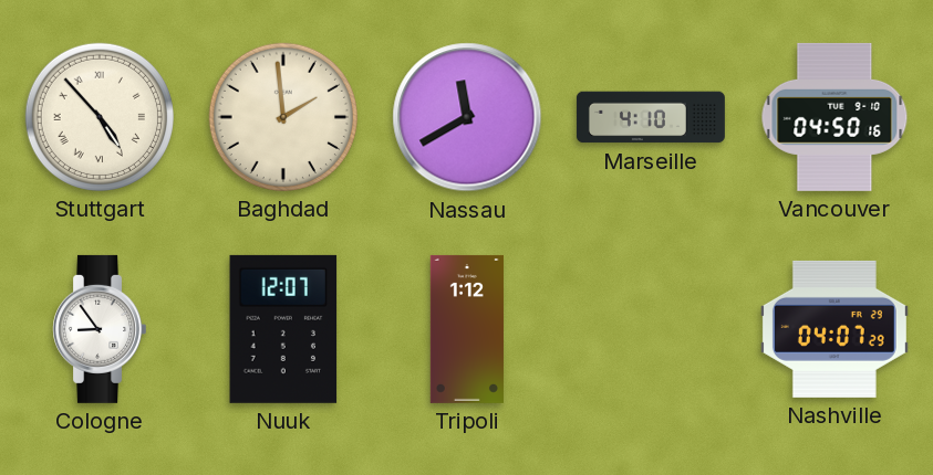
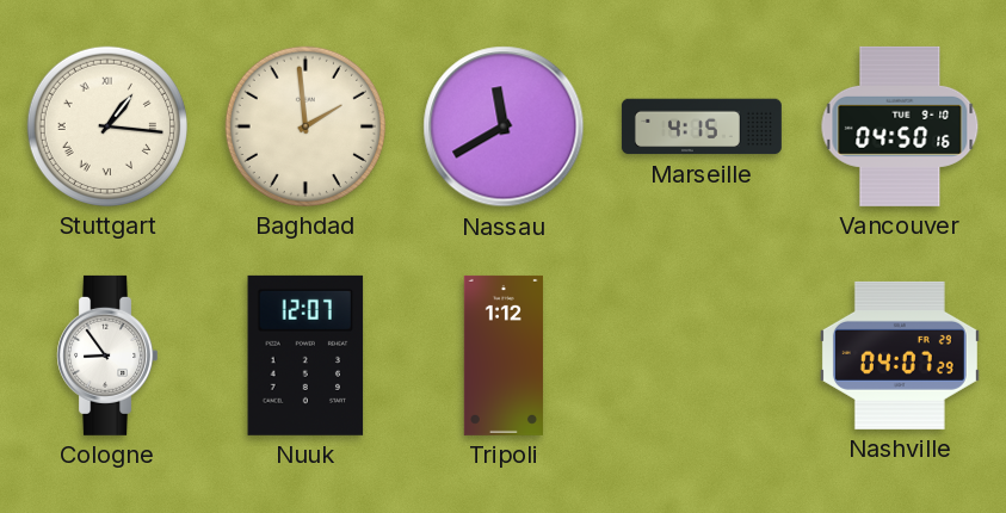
Stuttgart: 4:53 -> 1:16
Marseille: 4:10 -> 4:15
